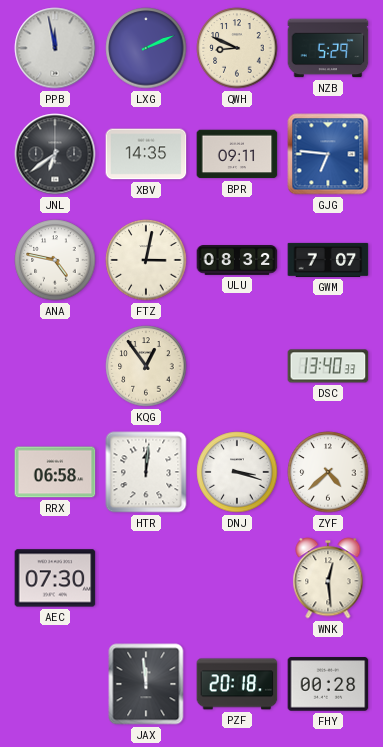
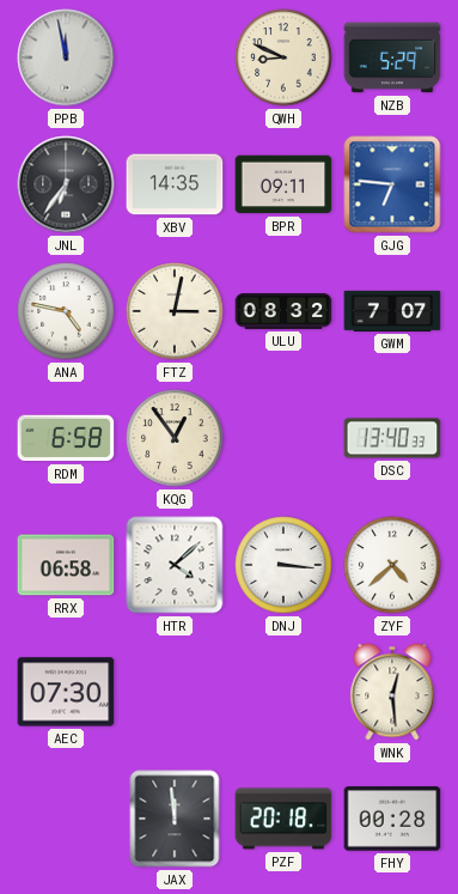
LXG: 2:11 -> none
JNL: 6:39 -> 6:36
RDM: none -> 6:58
HTR: 12:01 -> 4:08
DNJ: 3:18 -> 3:16
